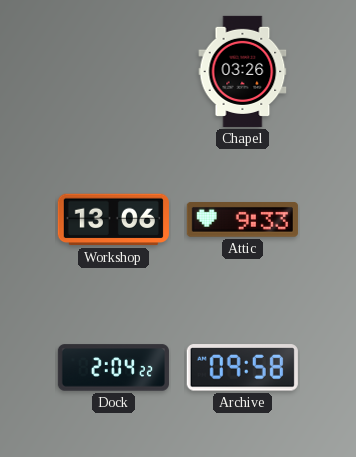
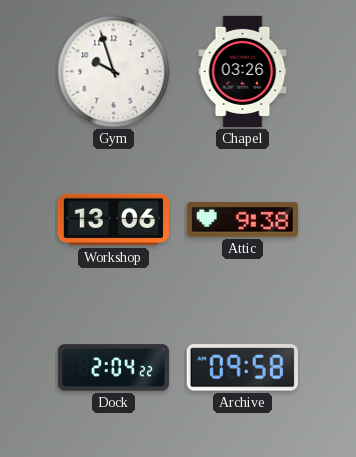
Gym: none -> 9:57
Attic: 9:33 -> 9:38
